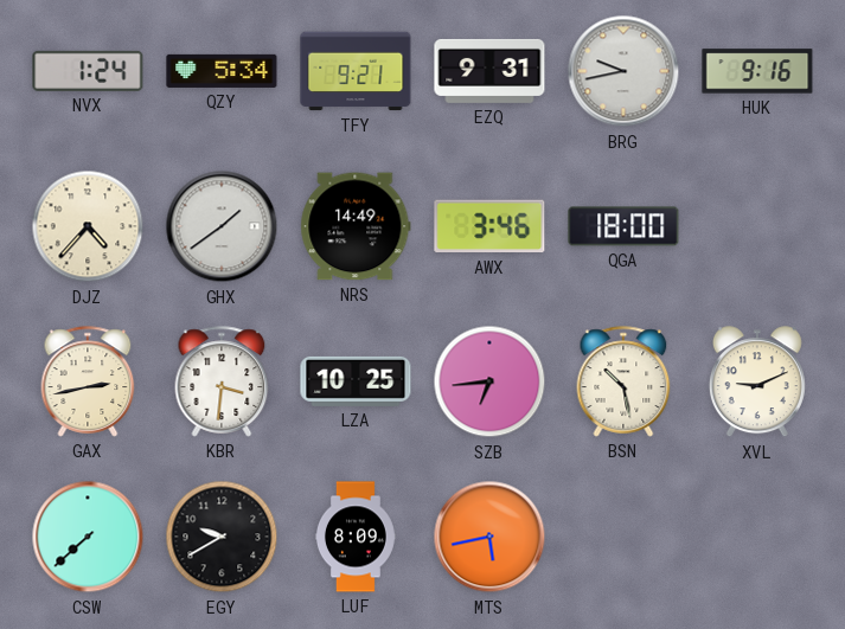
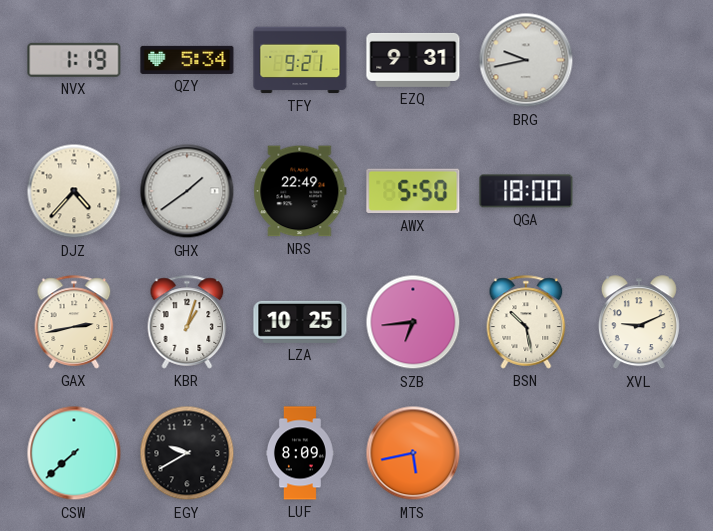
NVX: 1:24 -> 1:19
HUK: 9:16 -> none
NRS: 14:49 -> 22:49
AWX: 3:46 -> 5:50
KBR: 3:31 -> 1:03
